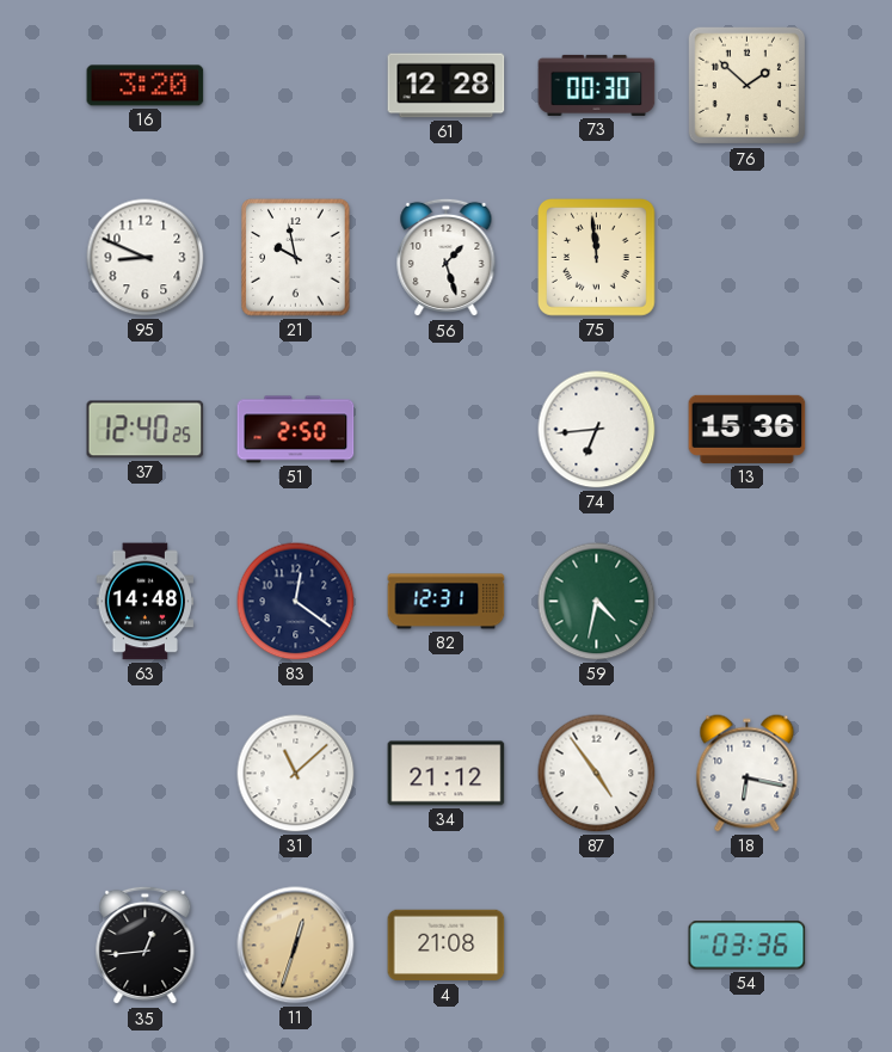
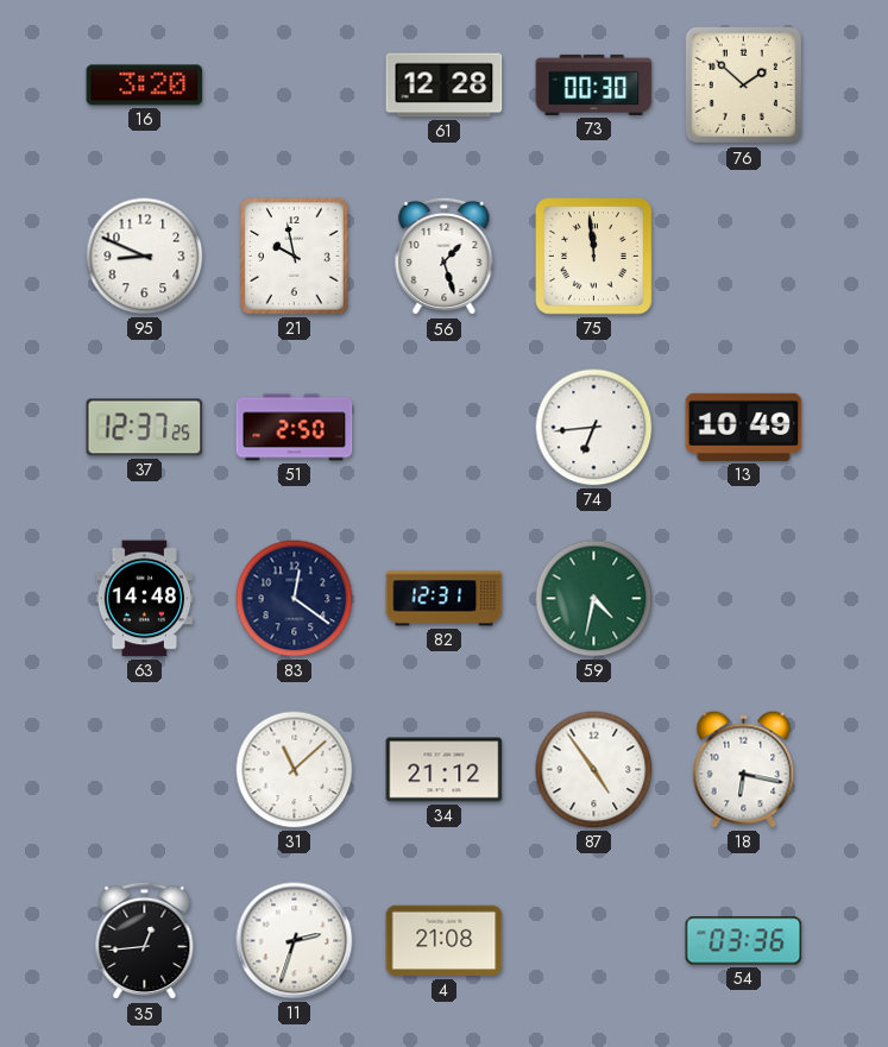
37: 12:40 -> 12:37
13: 15:36 -> 10:49
11: 12:33 -> 2:33
11 dial: champagne -> white
